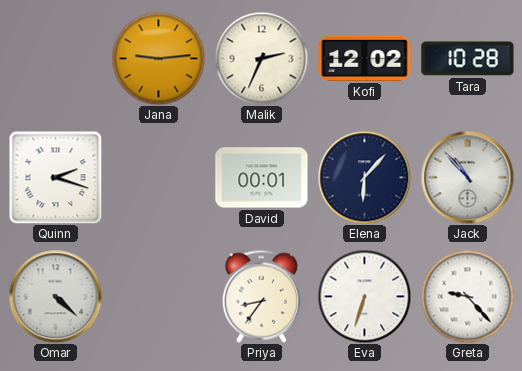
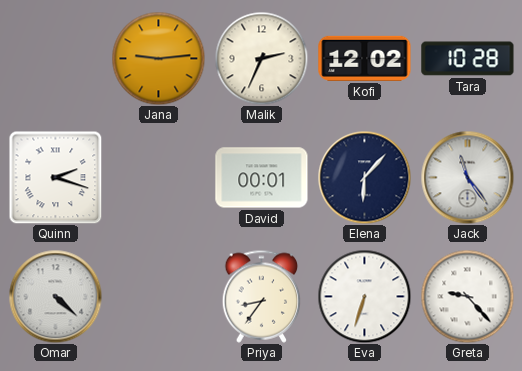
Jack: 10:53 -> 11:24
